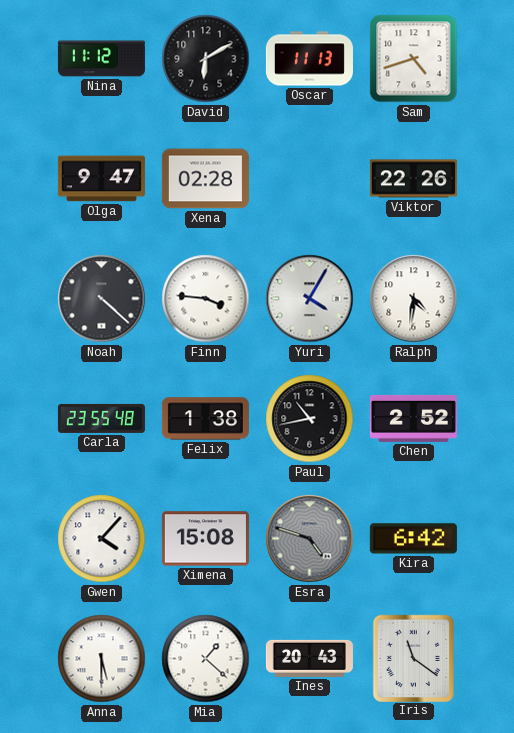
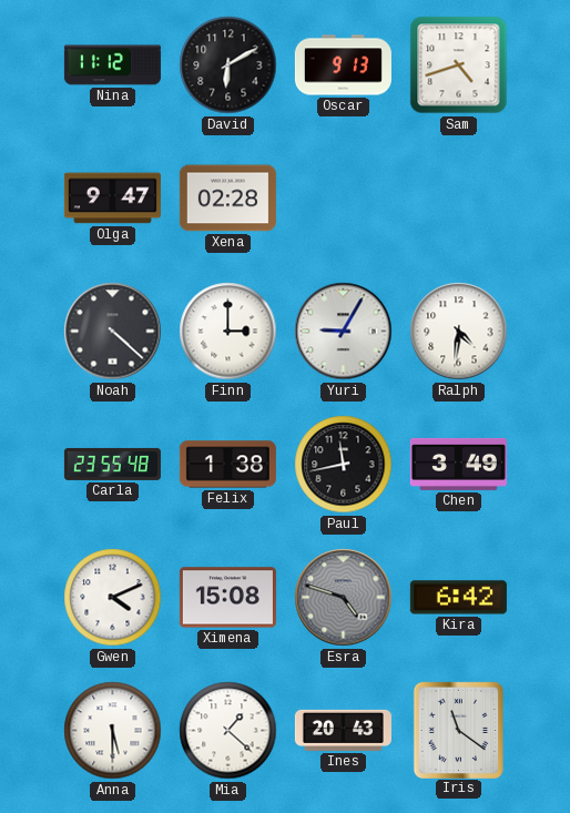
Oscar: 11:13 -> 9:13
Viktor: 22:26 -> none
Finn: 3:46 -> 3:00
Yuri: 4:05 -> 9:05
Paul: 10:43 -> 11:43
Chen: 2:52 -> 3:49
Gwen: 4:07 -> 4:11
